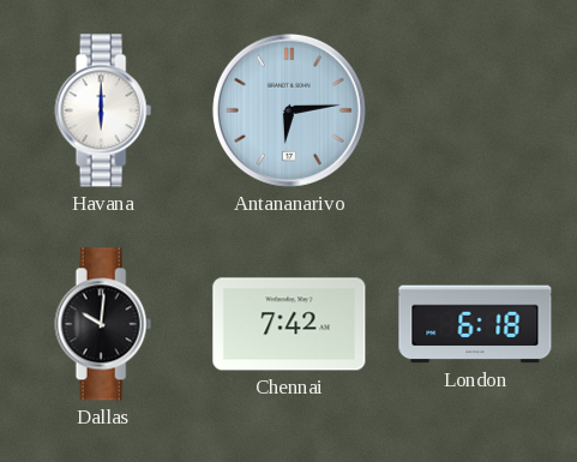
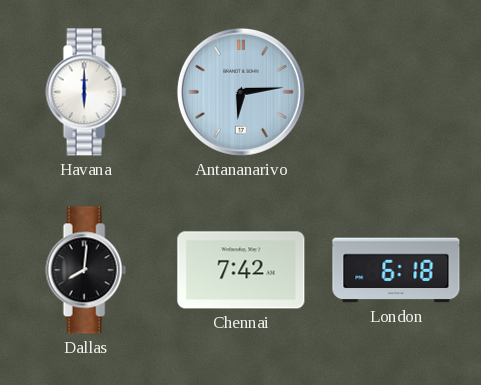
Dallas: 10:01 -> 8:01
